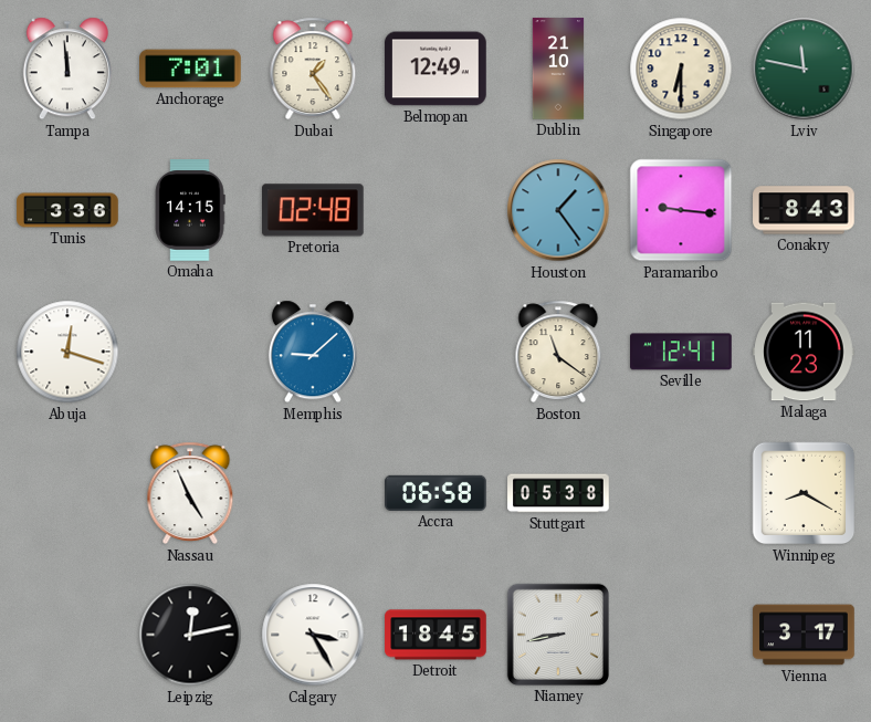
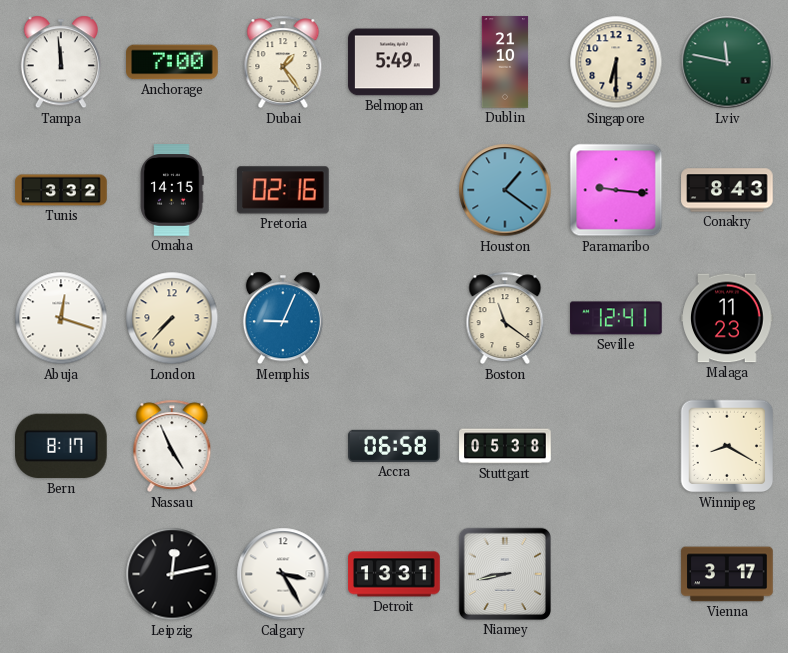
Anchorage: 7:01 -> 7:00
Belmopan: 12:49 -> 5:49
Tunis: 3:36 -> 3:32
Pretoria: 02:48 -> 02:16
Houston: 1:24 -> 1:21
London: none -> 7:37
Memphis: 9:08 -> 9:04
Bern: none -> 8:17
Detroit: 18:45 -> 13:31
